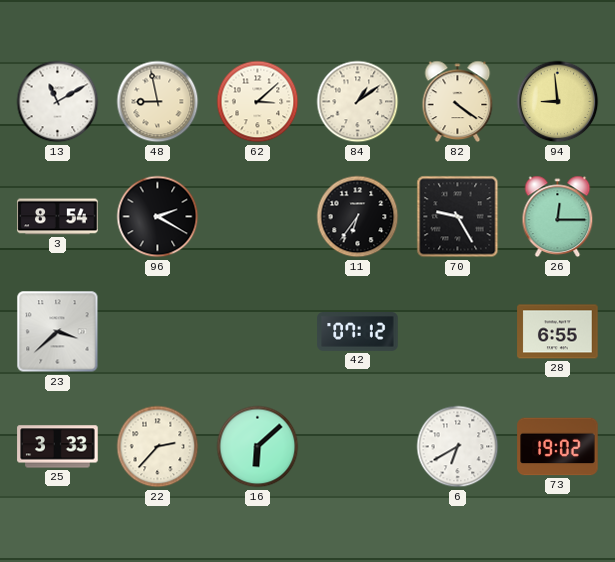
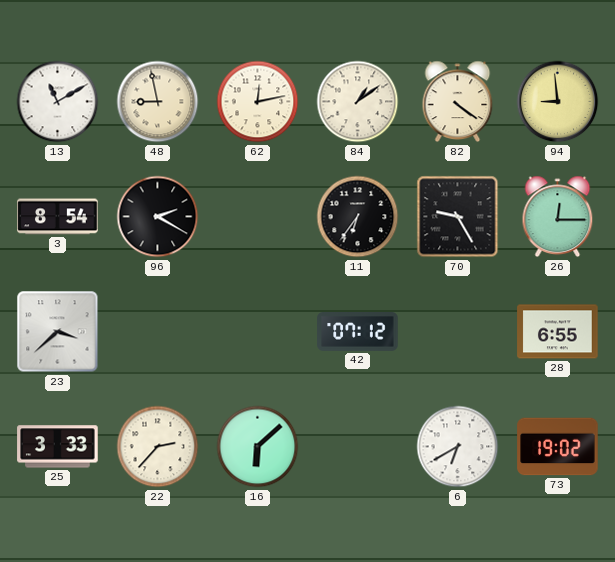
62: 3:08 -> 12:13
